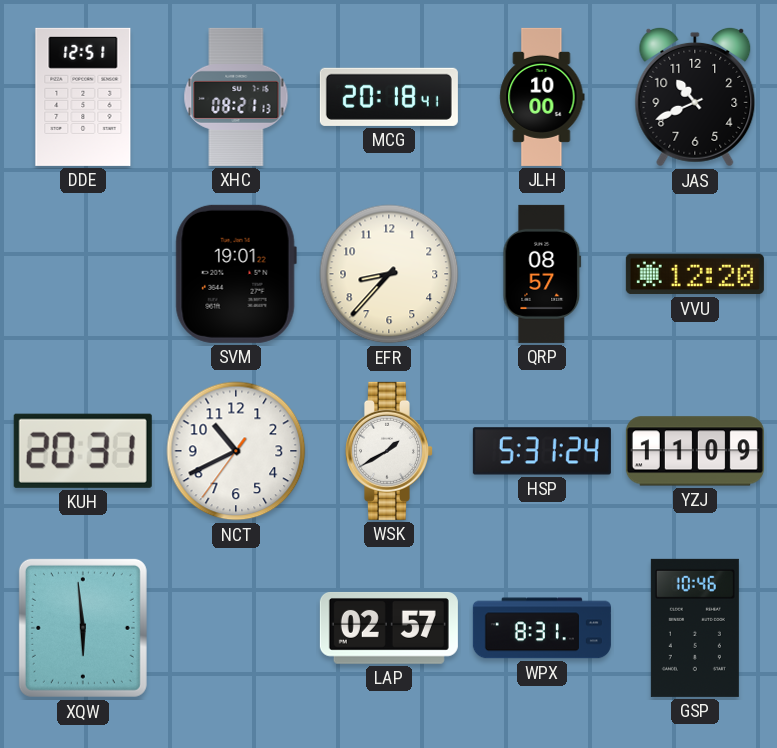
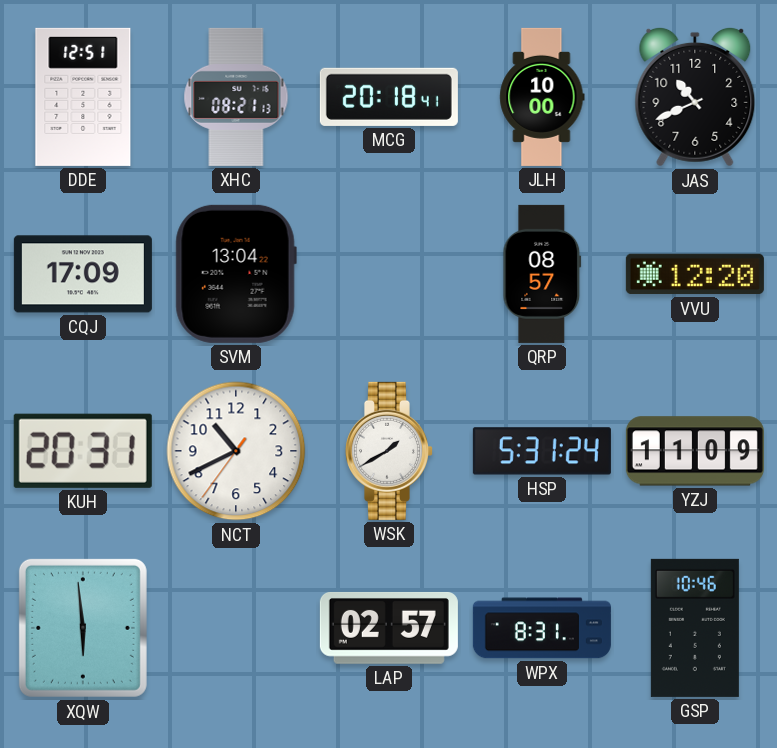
CQJ: none -> 17:09
SVM: 19:01 -> 13:04
EFR: 8:37 -> none
